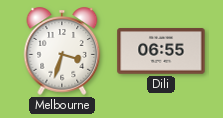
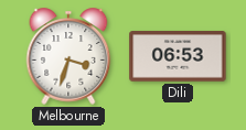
Dili: 06:55 -> 06:53
